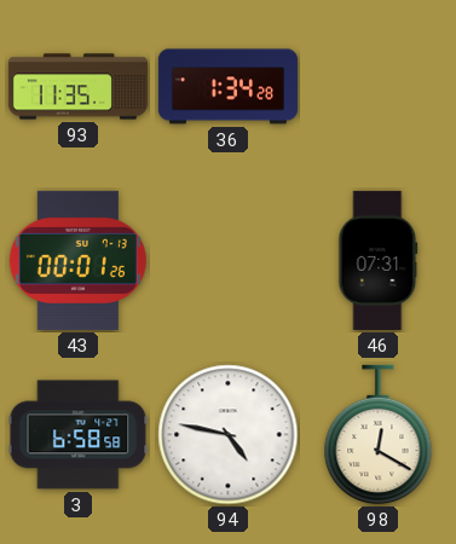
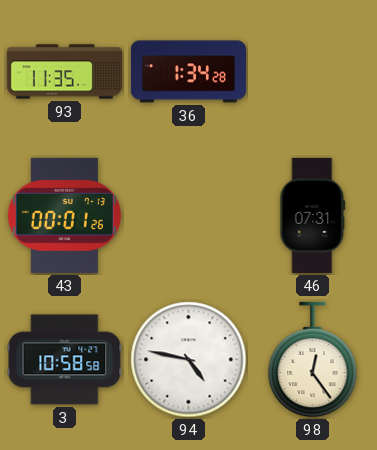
3: 6:58 -> 10:58
98: 12:20 -> 12:24
